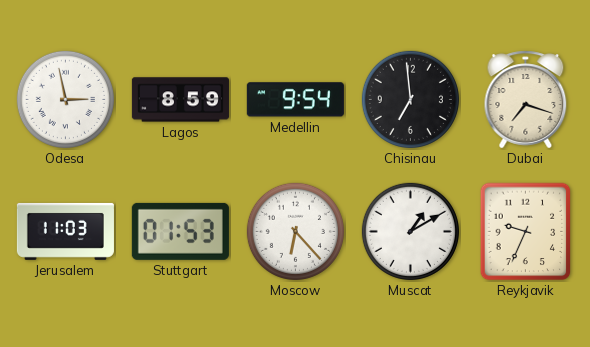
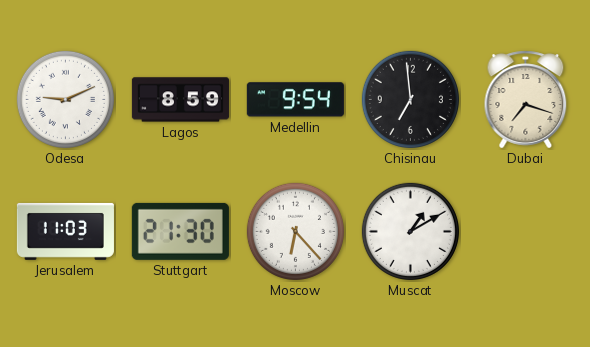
Odesa: 2:58 -> 9:11
Stuttgart: 01:53 -> 21:30
Reykjavik: 9:34 -> none
